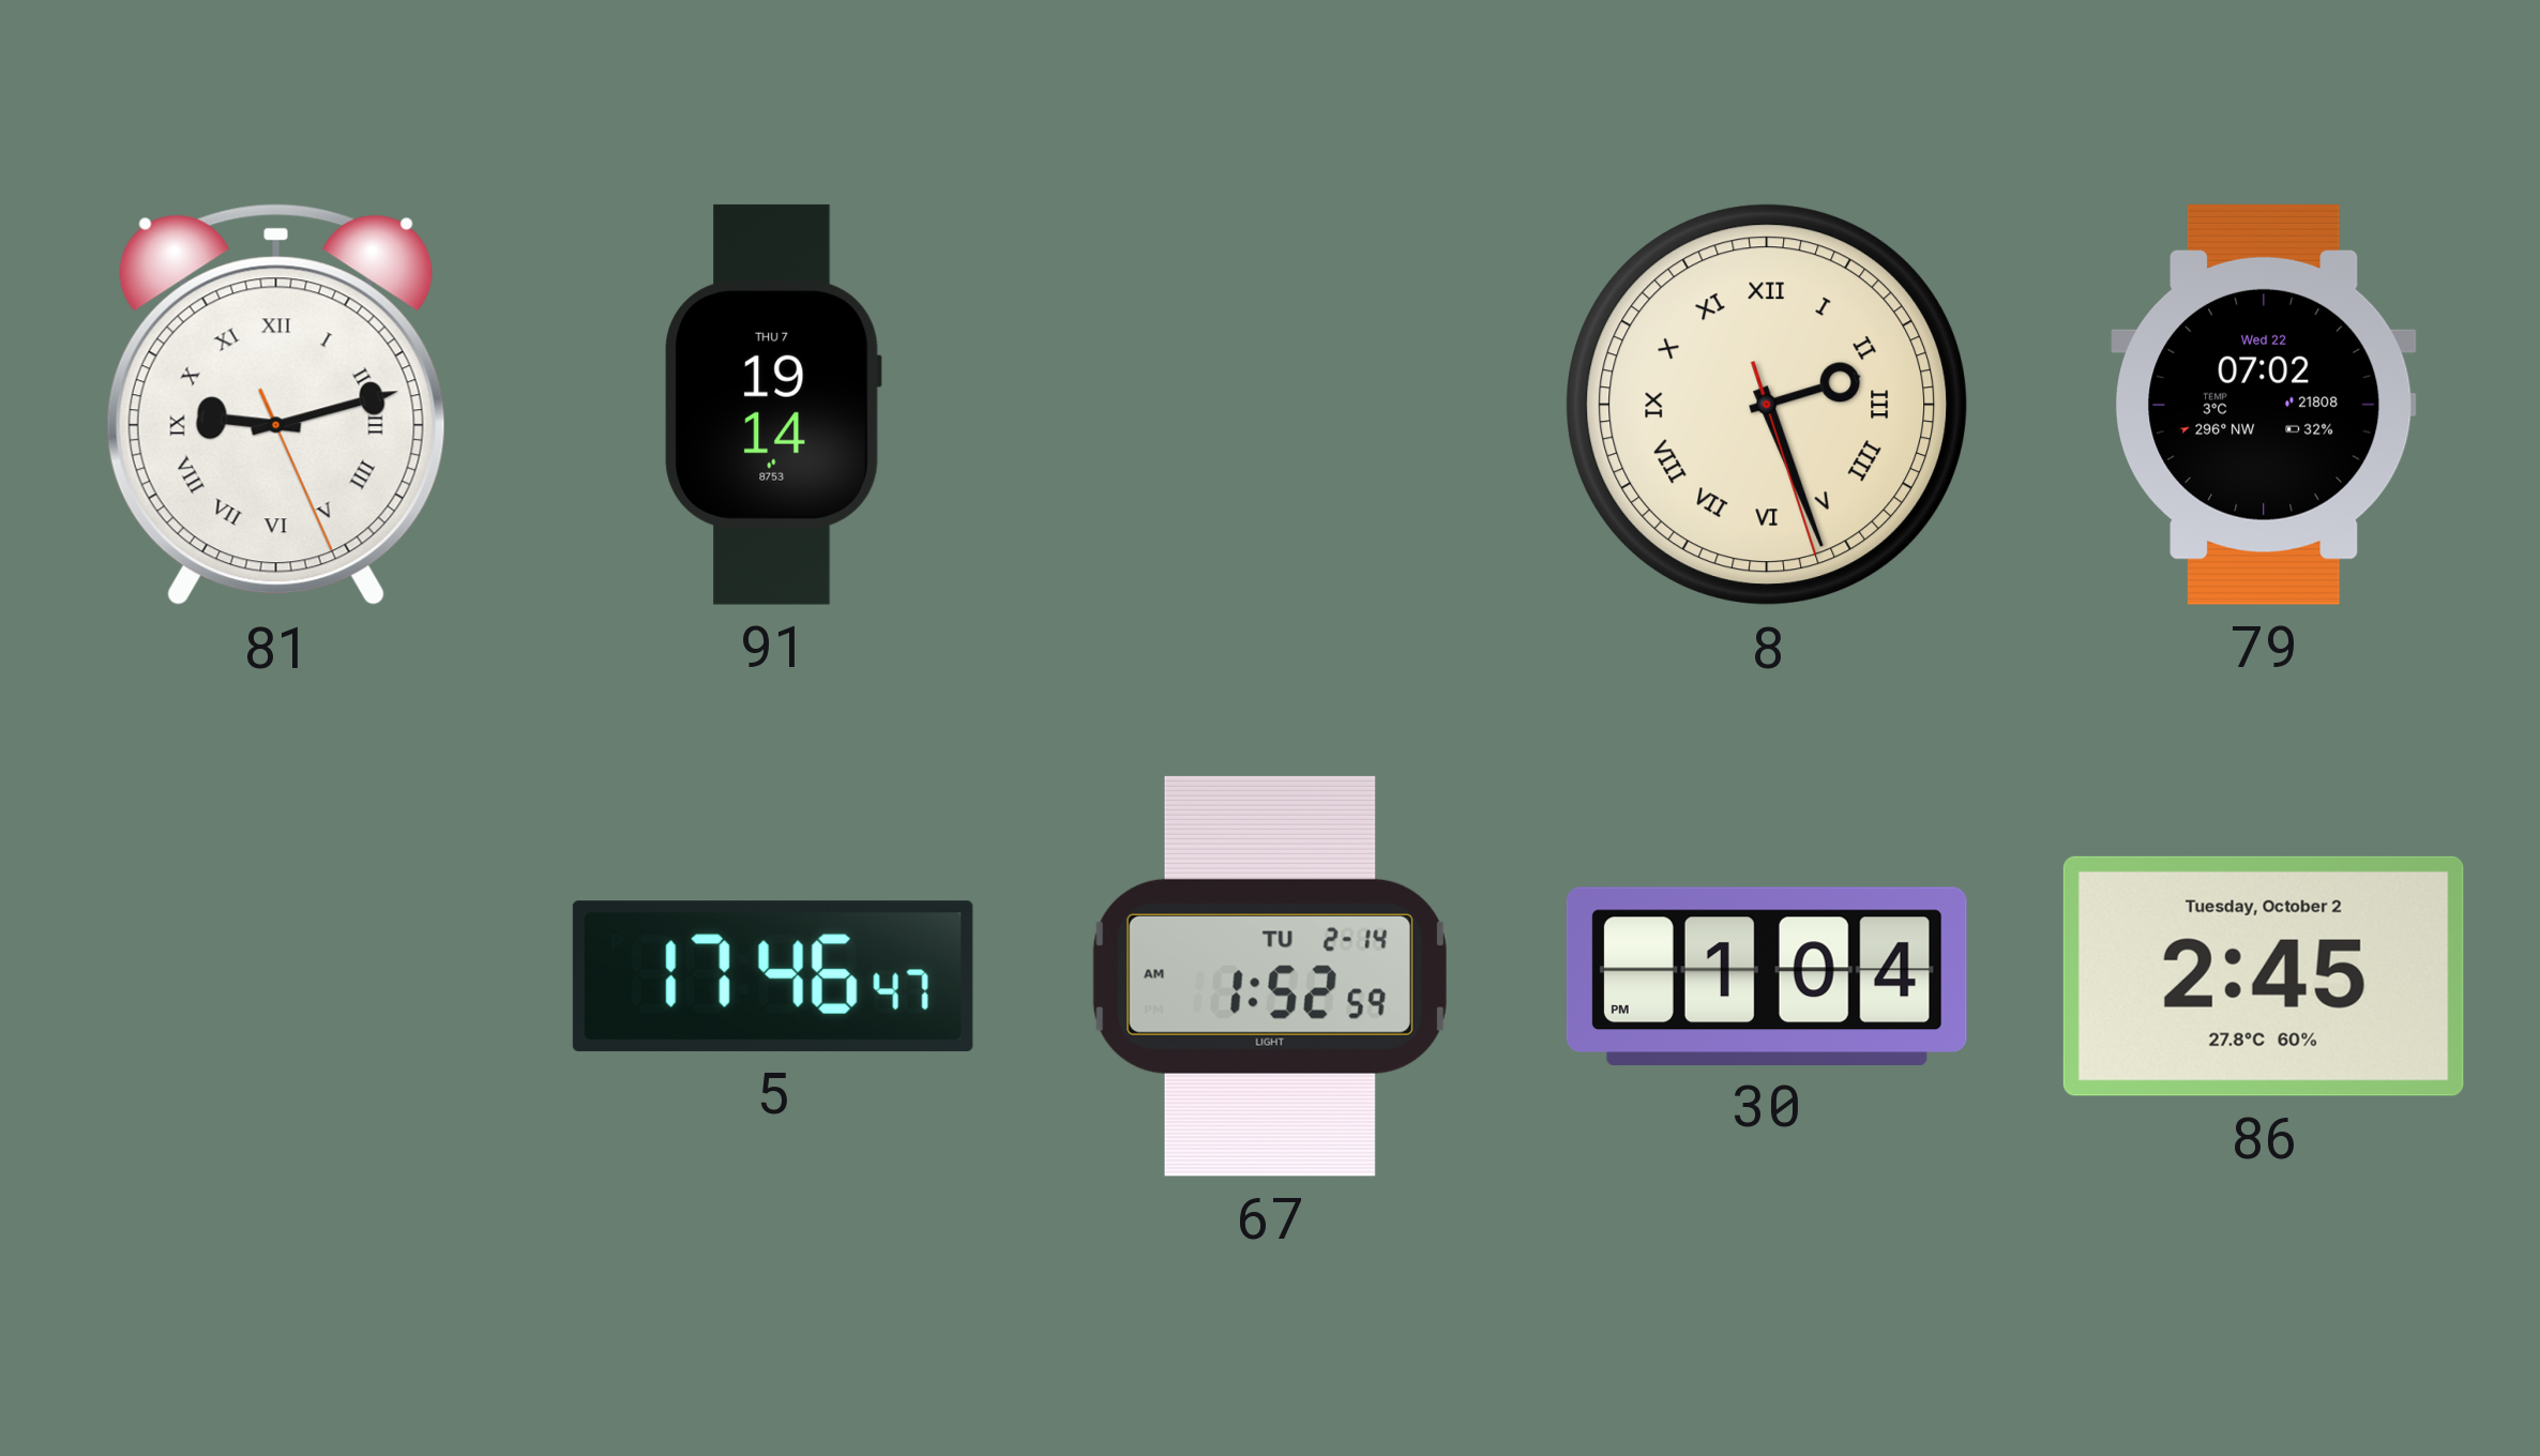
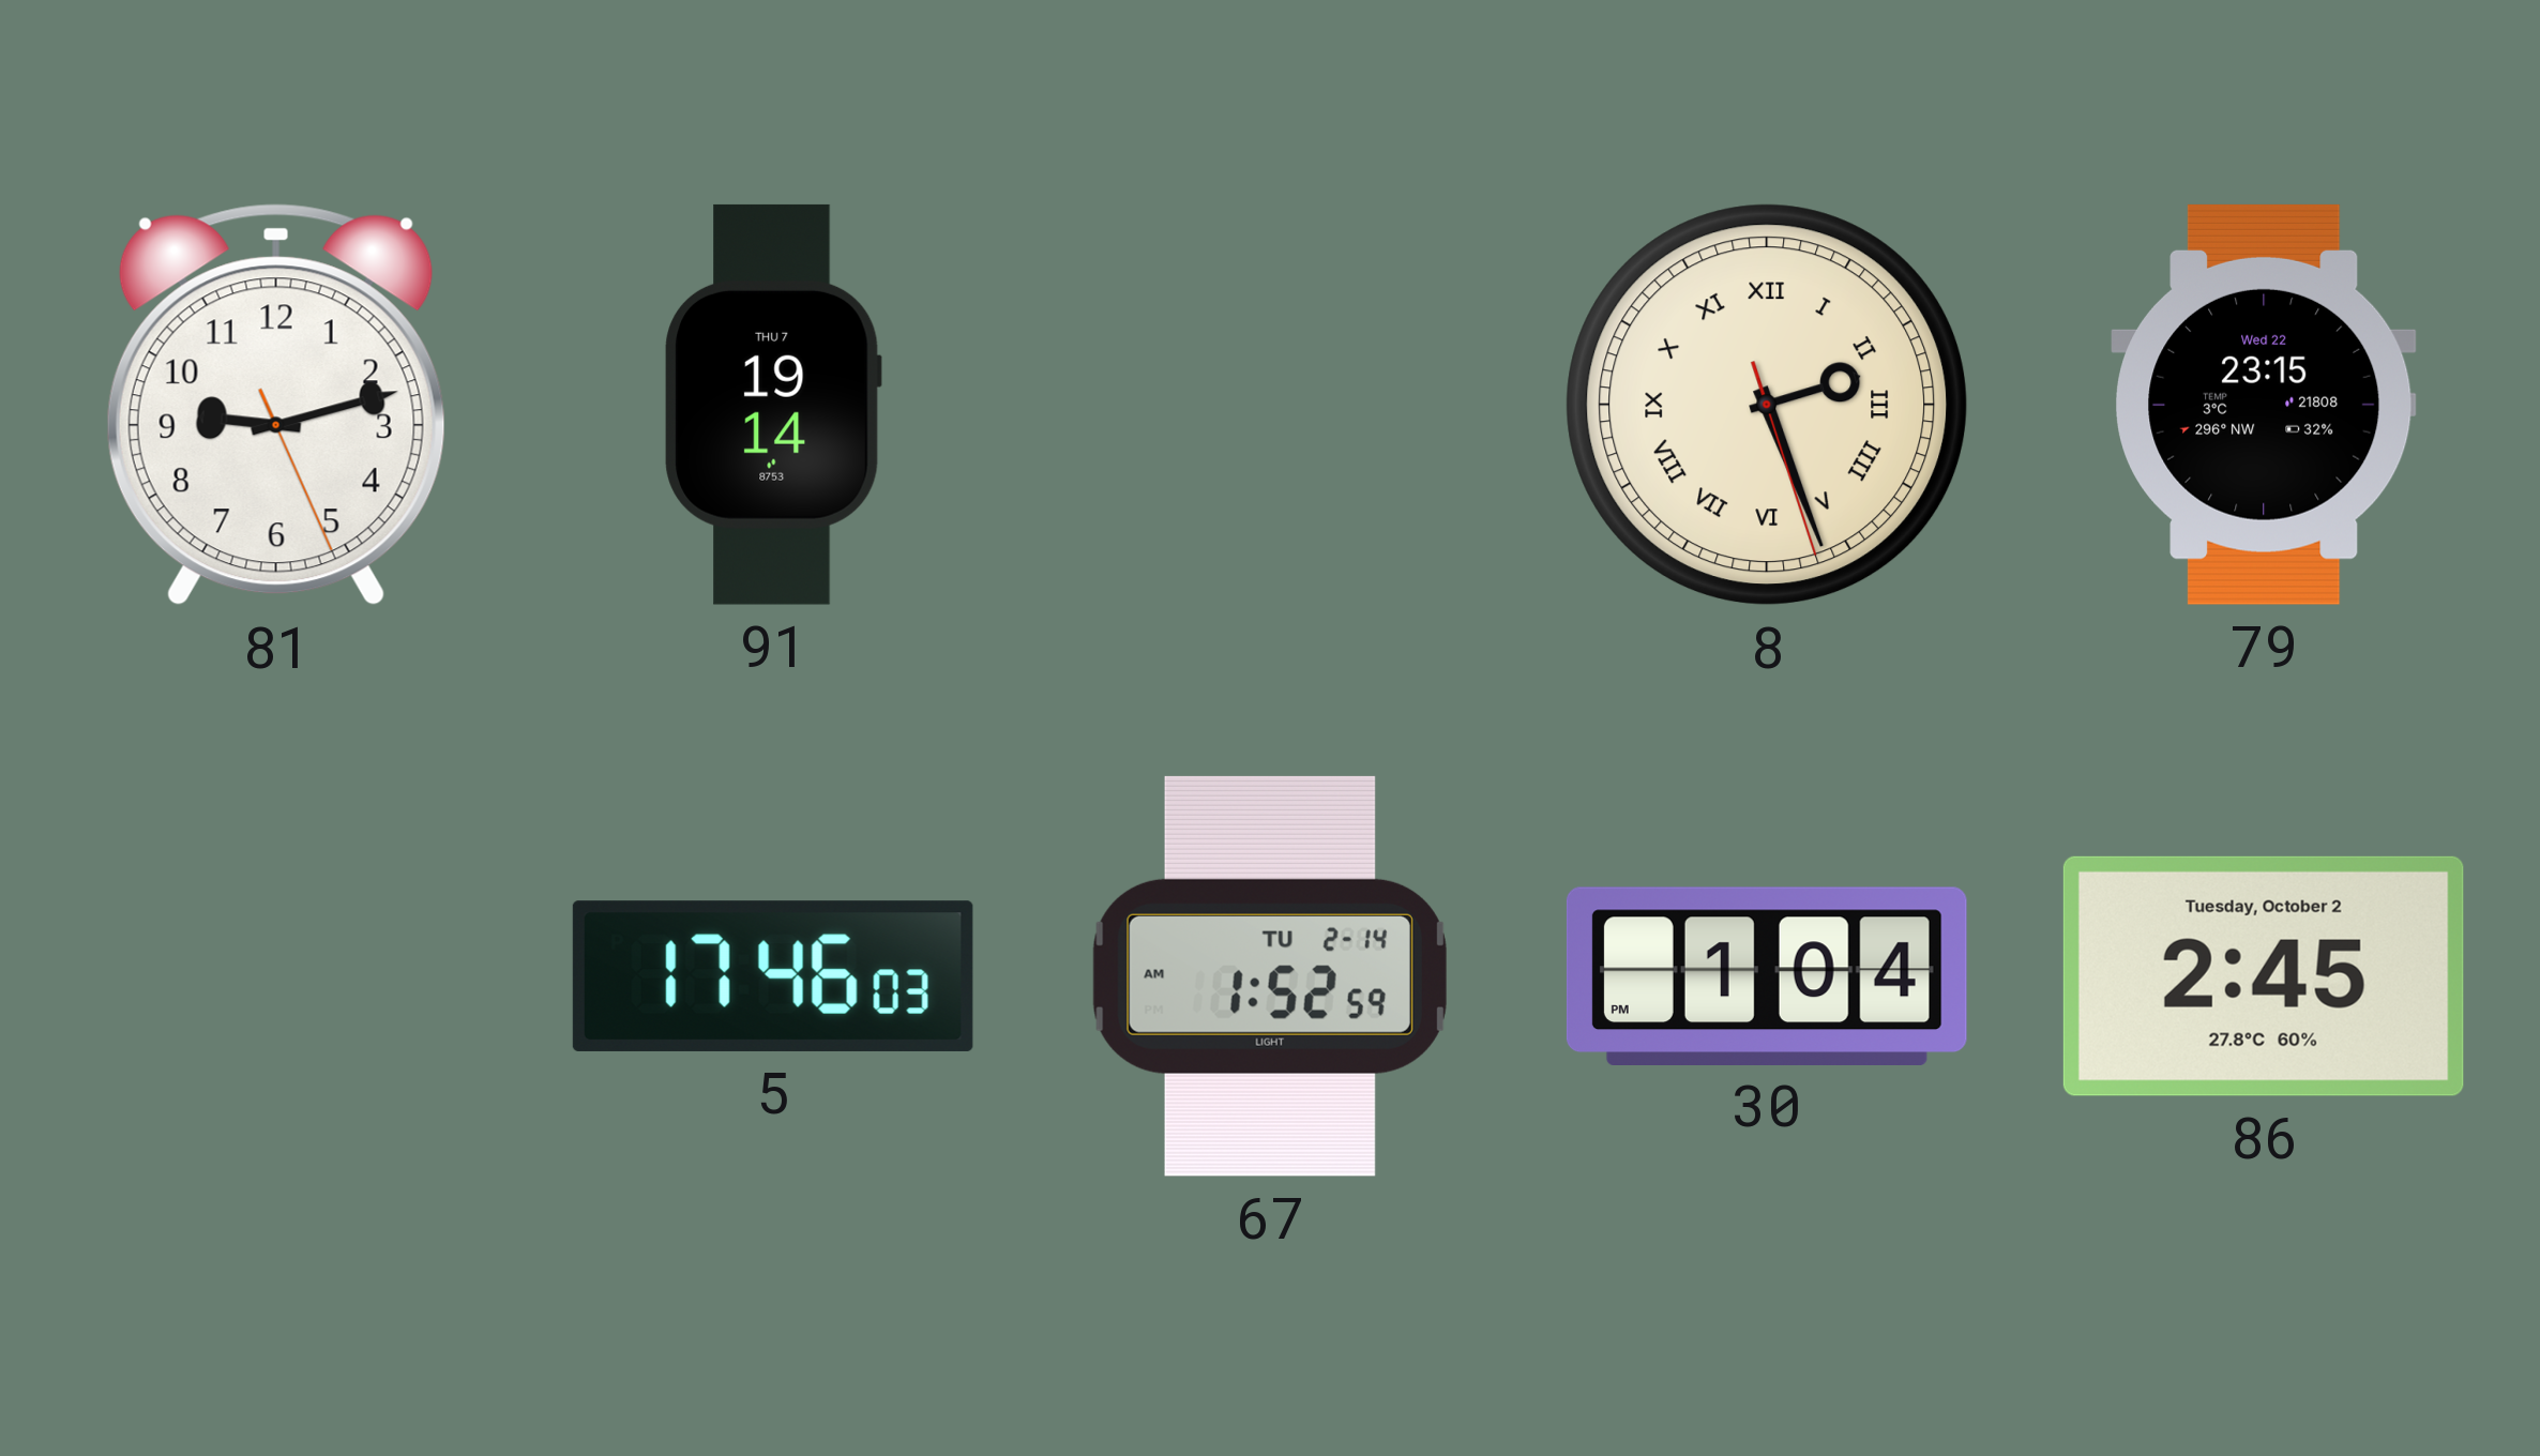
81 numerals: Roman -> Arabic
79: 07:02 -> 23:15
5: 17:46:47 -> 17:46:03
